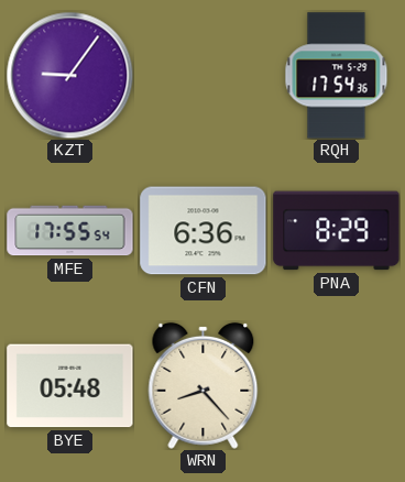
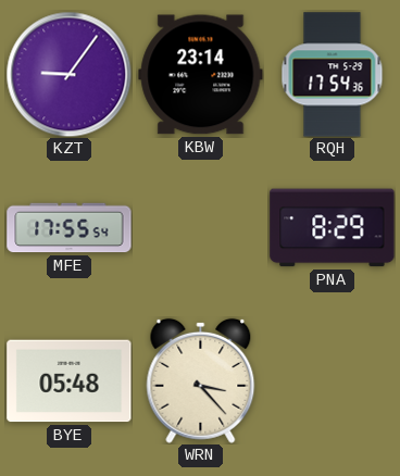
KBW: none -> 23:14
CFN: 6:36 -> none
WRN: 8:23 -> 3:23
